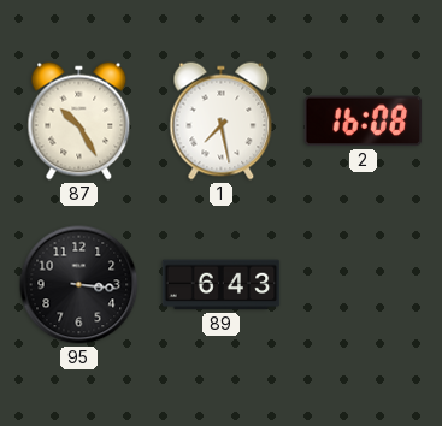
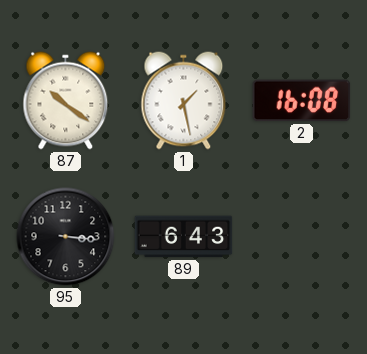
87: 10:25 -> 10:21
1: 7:28 -> 1:28
